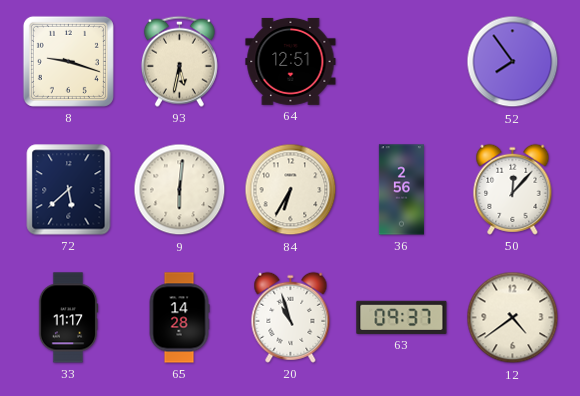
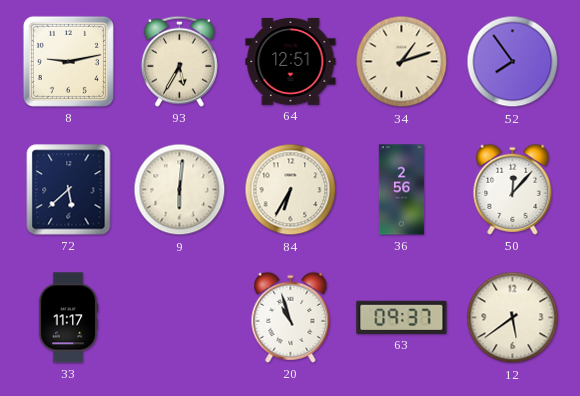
8: 9:18 -> 9:13
93: 5:32 -> 5:35
34: none -> 1:12
65: 14:28 -> none
12: 4:39 -> 5:39
